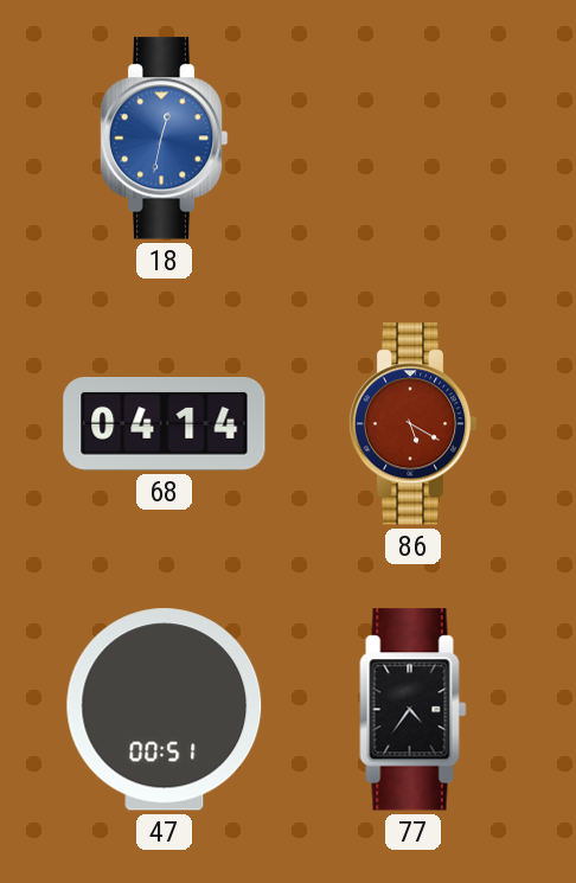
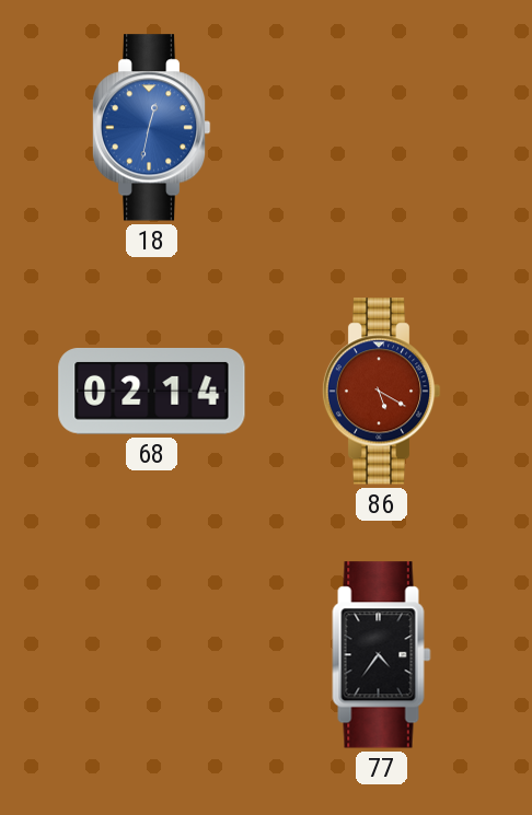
68: 04:14 -> 02:14
47: 00:51 -> none
